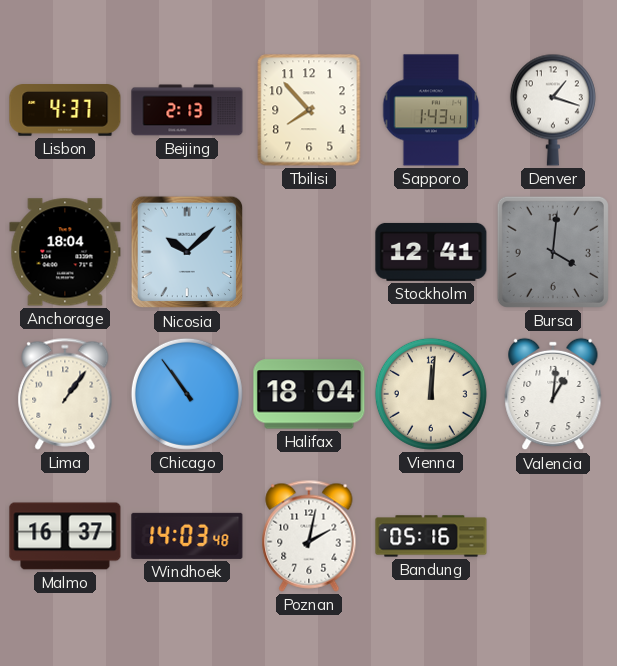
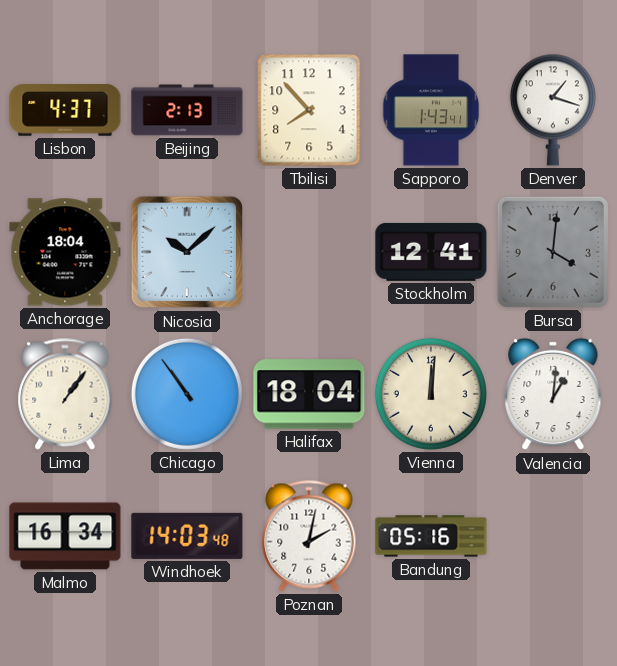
Malmo: 16:37 -> 16:34
